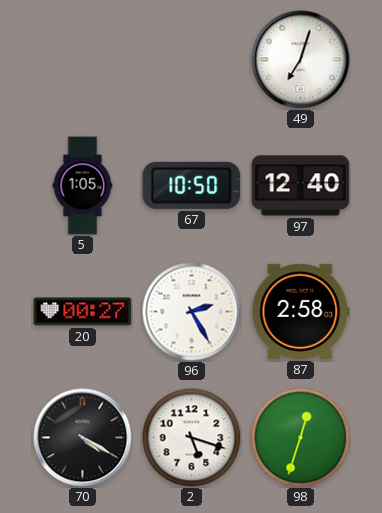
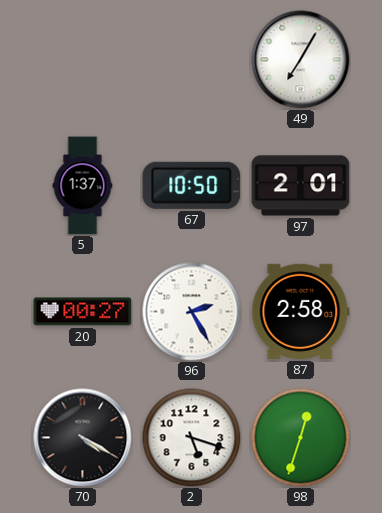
49: 7:03 -> 7:05
5: 1:05 -> 1:37
97: 12:40 -> 2:01
